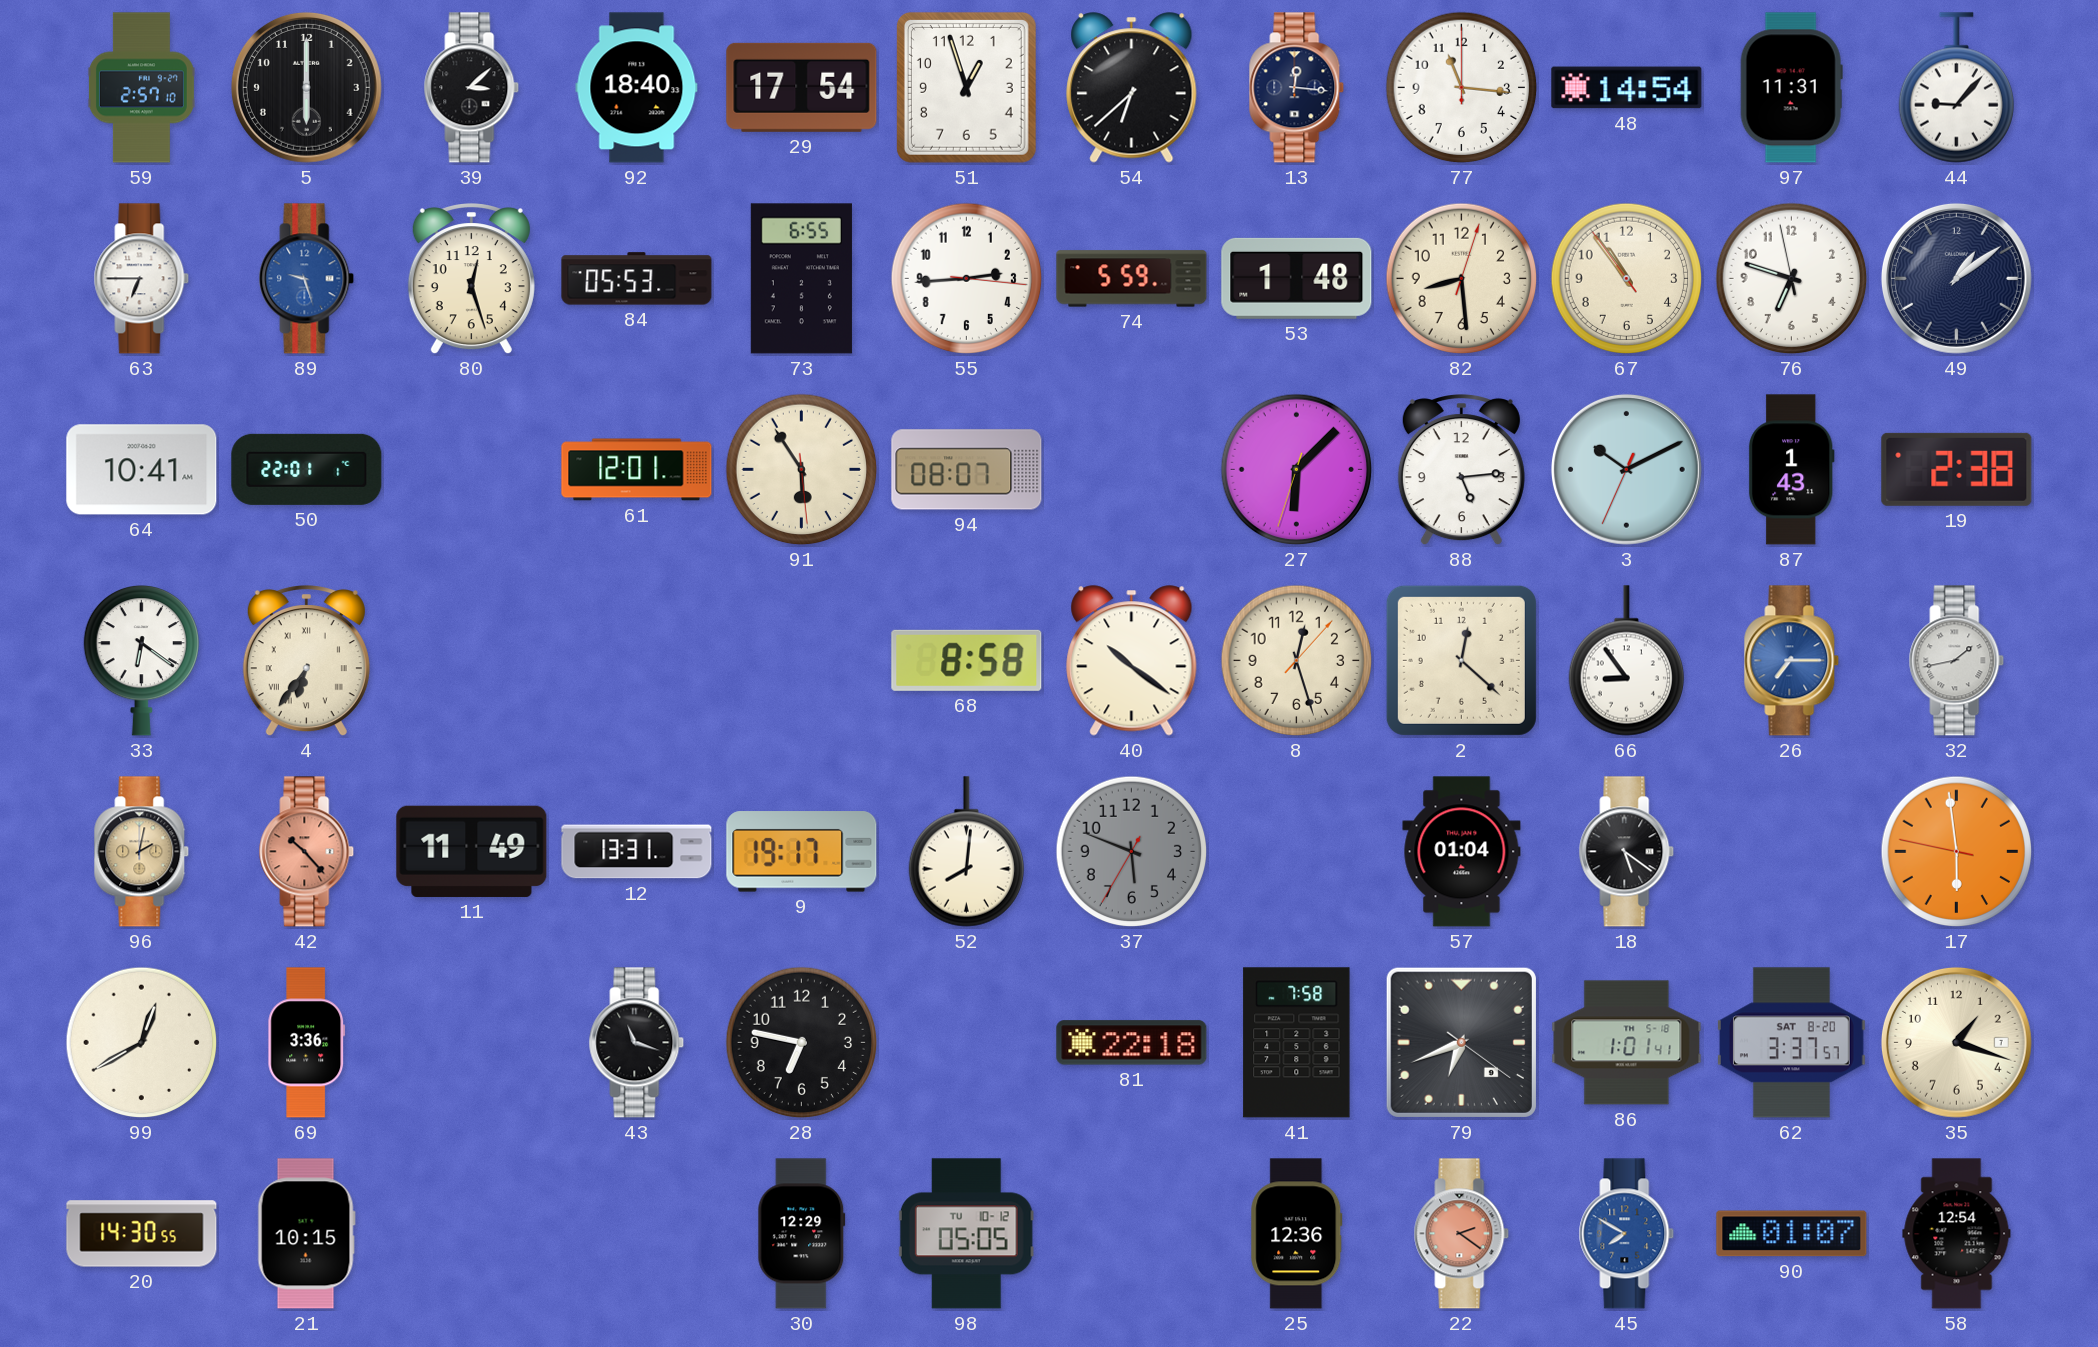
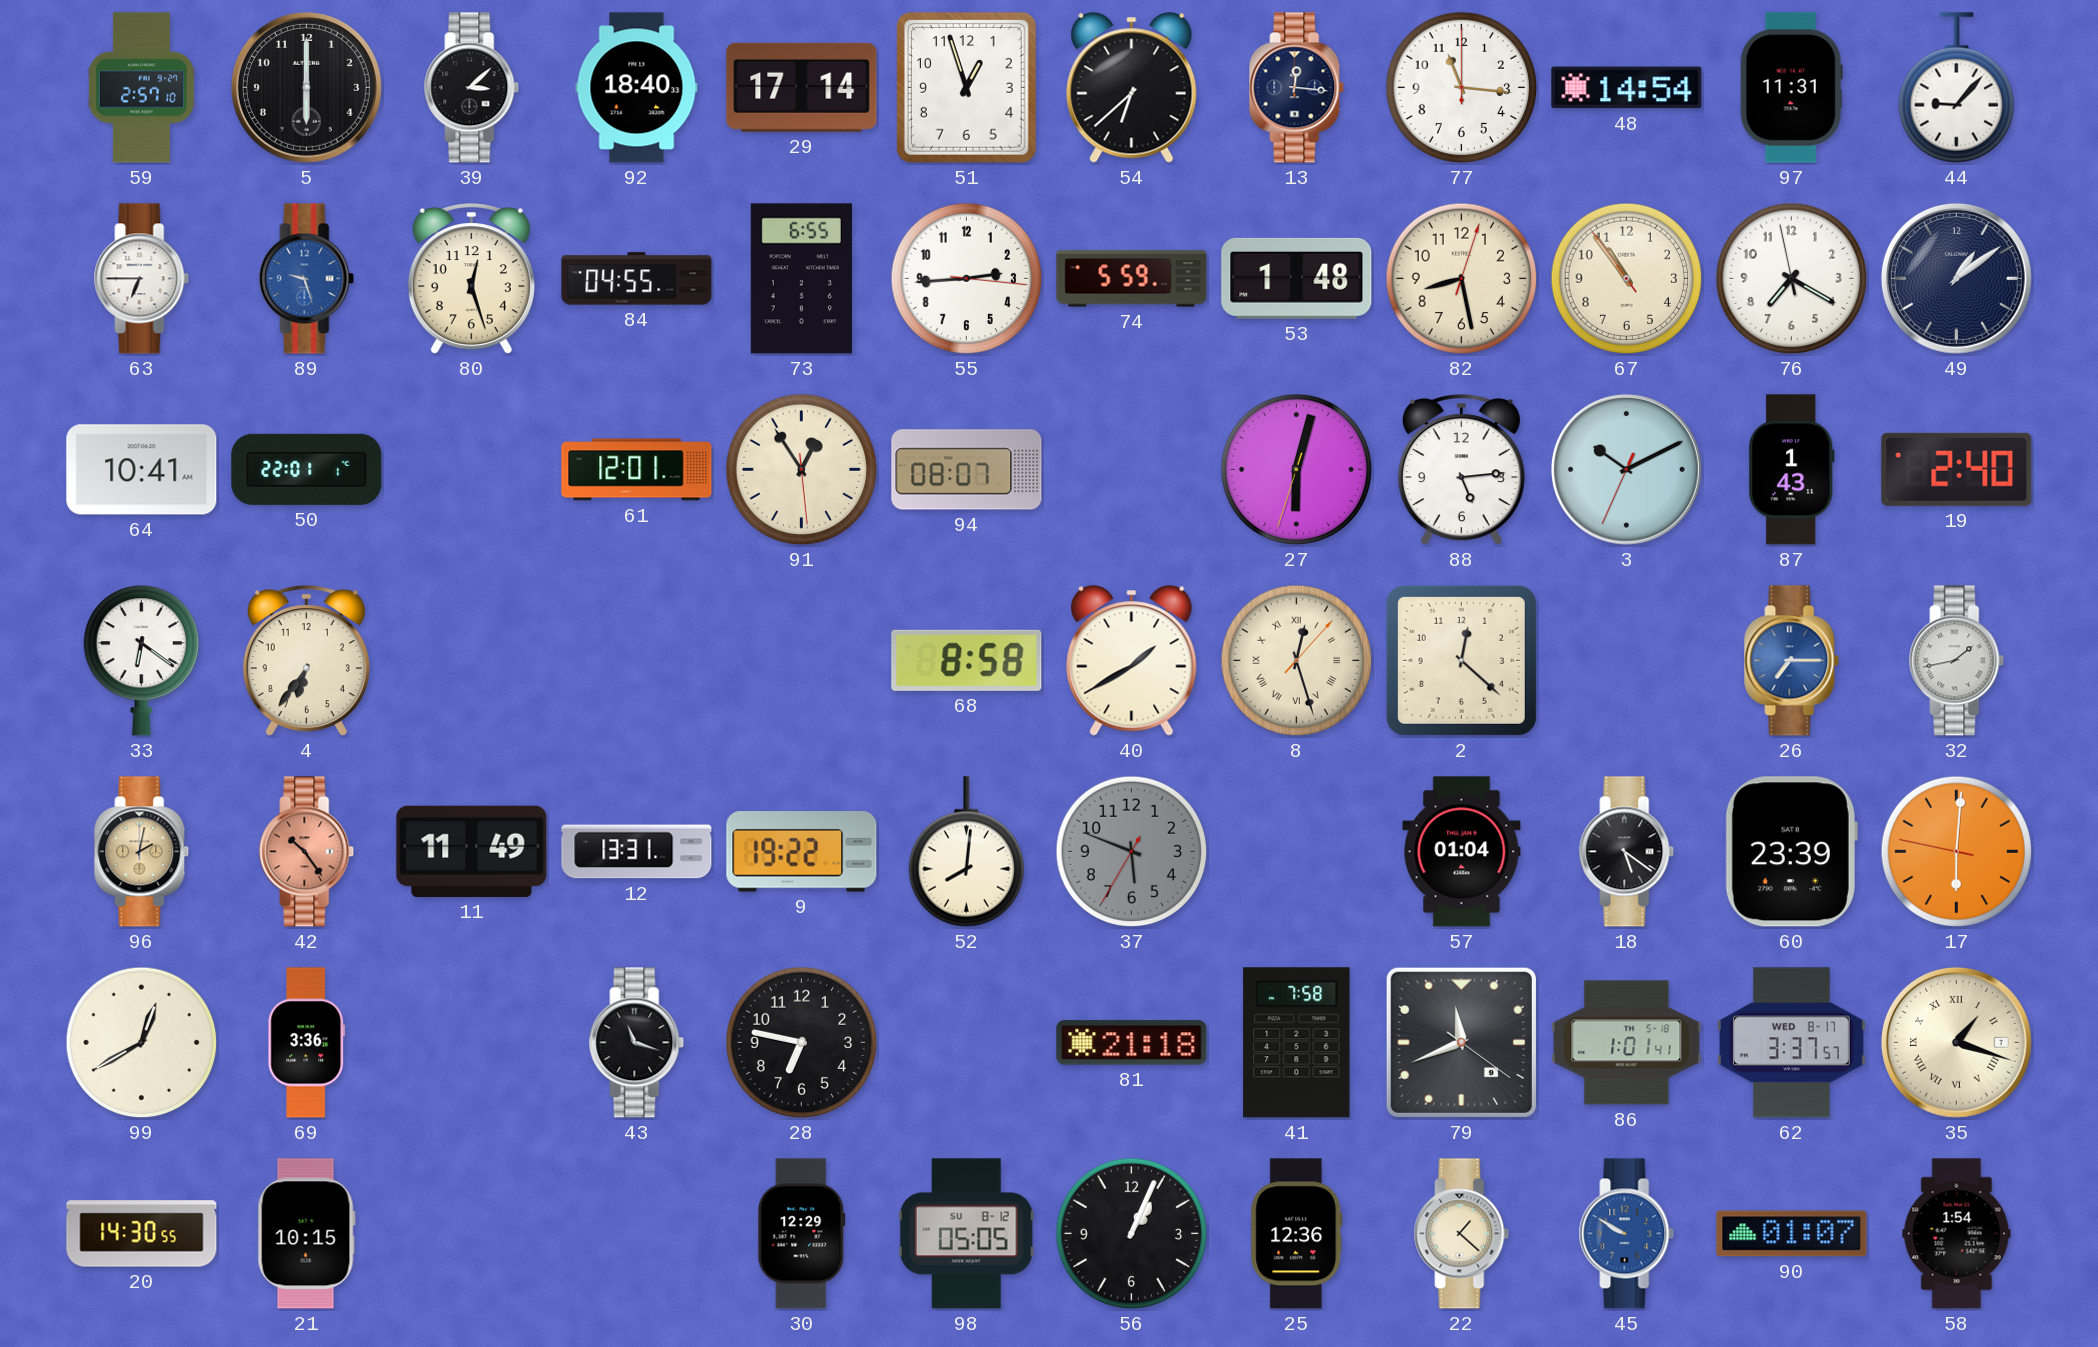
29: 17:54 -> 17:14
84: 05:53 -> 04:55
82: 8:29 -> 8:28
76: 6:47 -> 7:19
91: 5:54 -> 12:54
27: 6:07 -> 6:02
19: 2:38 -> 2:40
4 numerals: Roman -> Arabic
40: 10:21 -> 1:40
8 numerals: Arabic -> Roman
66: 8:54 -> none
42: 10:23 -> 10:24
9: 19:17 -> 19:22
60: none -> 23:39
17: 5:58 -> 6:00
81: 22:18 -> 21:18
79: 6:41 -> 11:41
62 date: SAT 8-20 -> WED 8-17
35 numerals: Arabic -> Roman
98 date: TU 10-12 -> SU 8-12
56: none -> 1:04
22: 2:21 -> 1:22
22 dial: salmon -> cream
45: 7:50 -> 9:50
58: 12:54 -> 1:54
